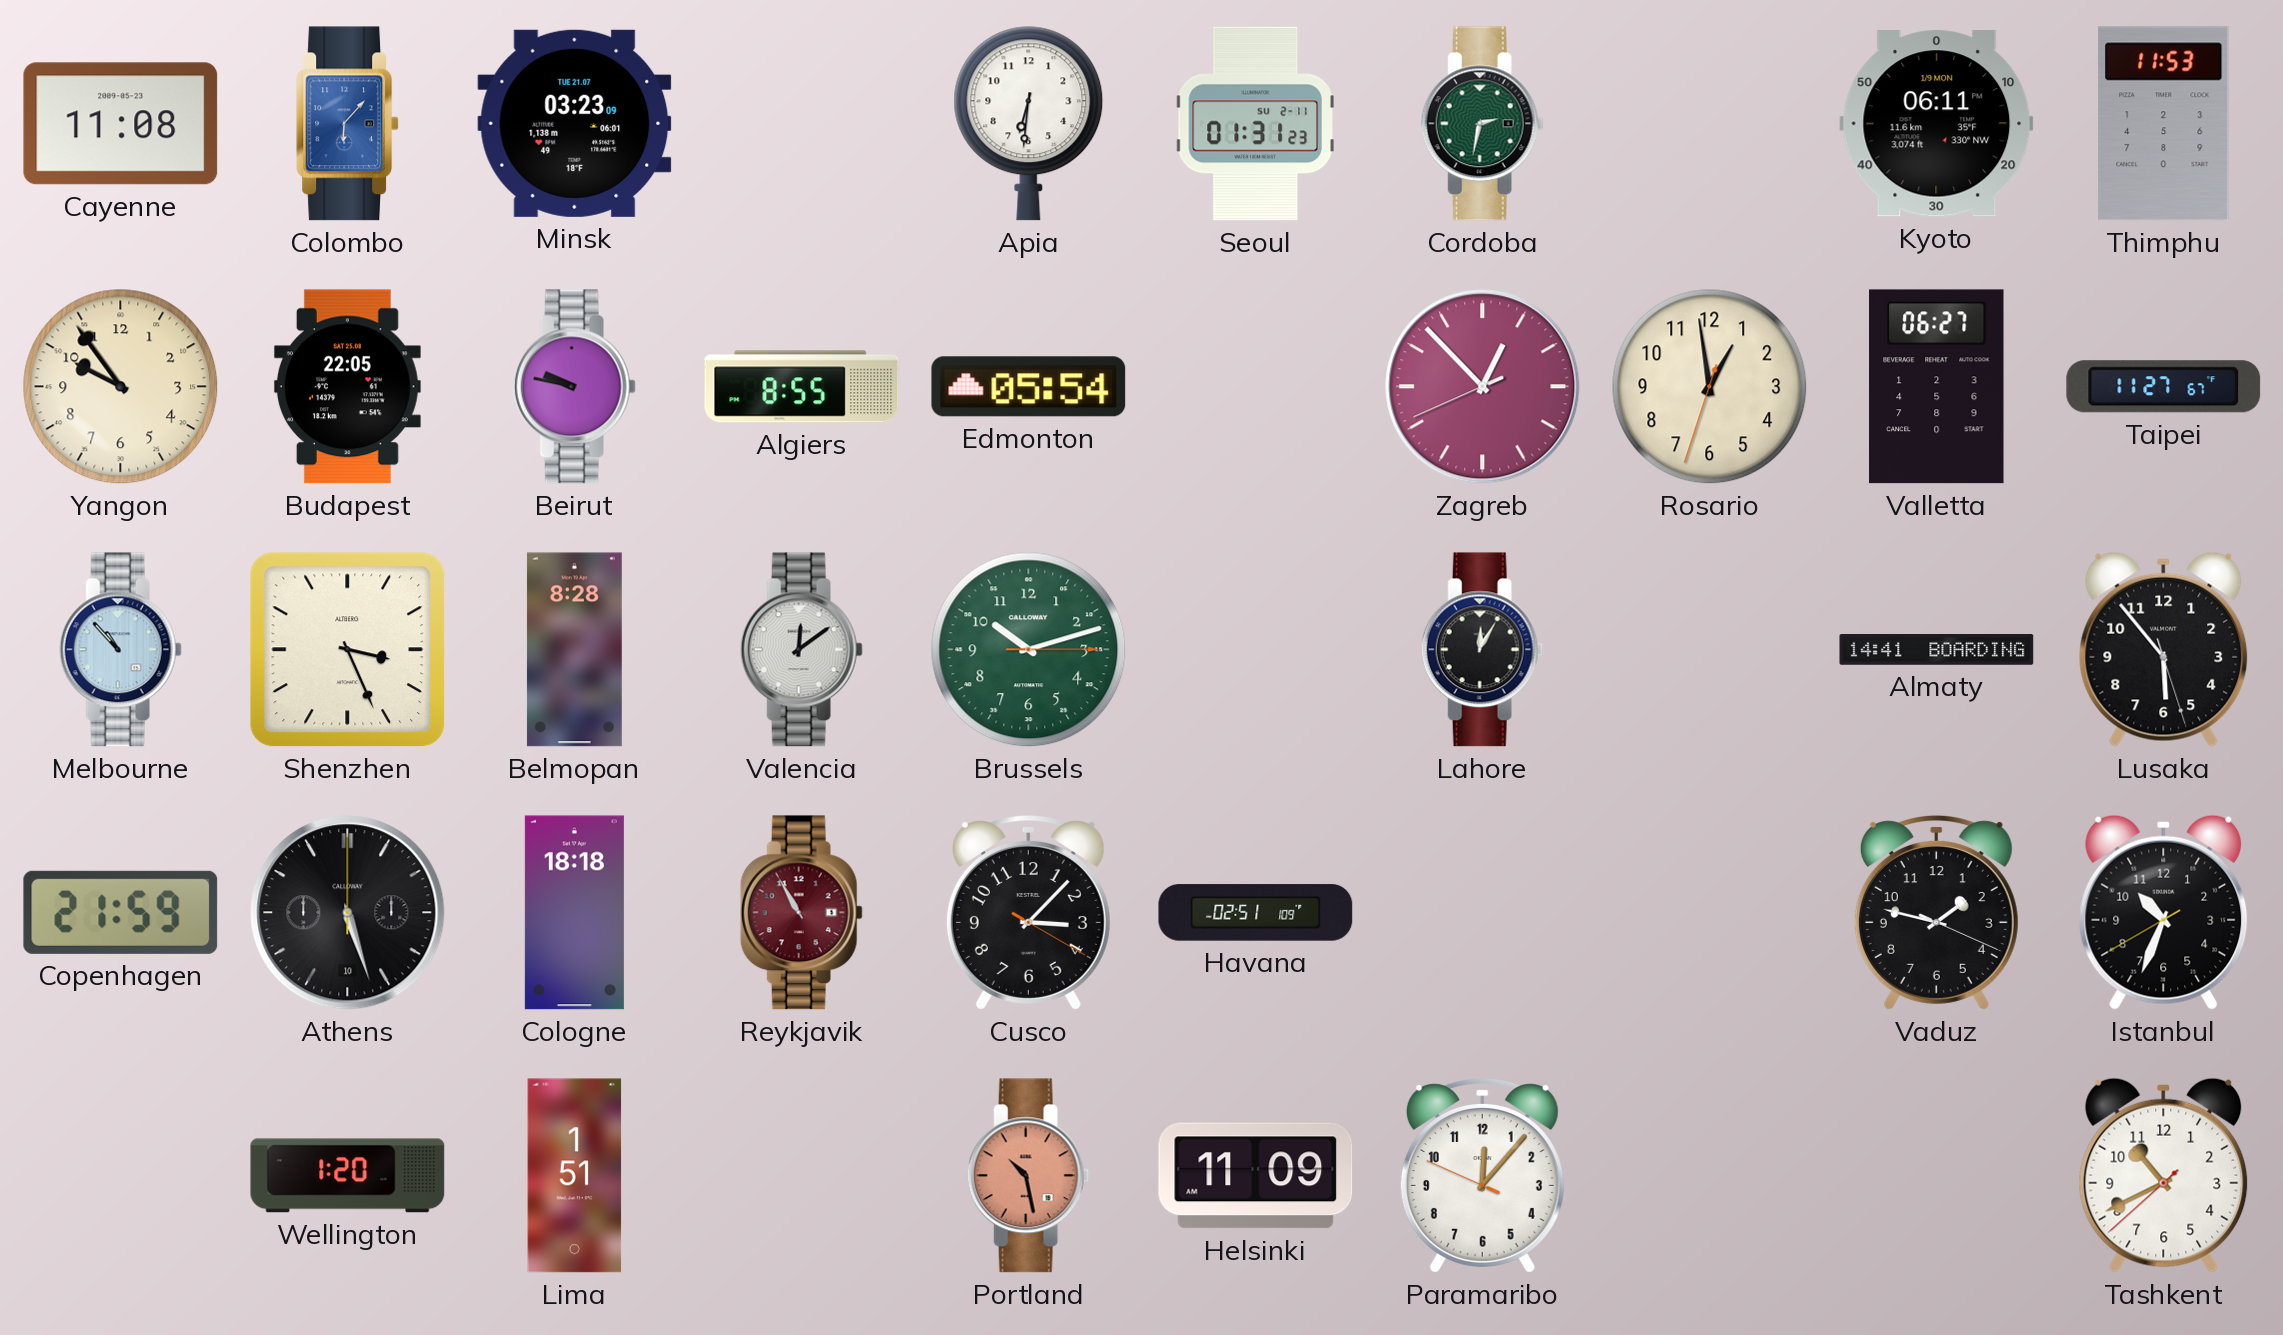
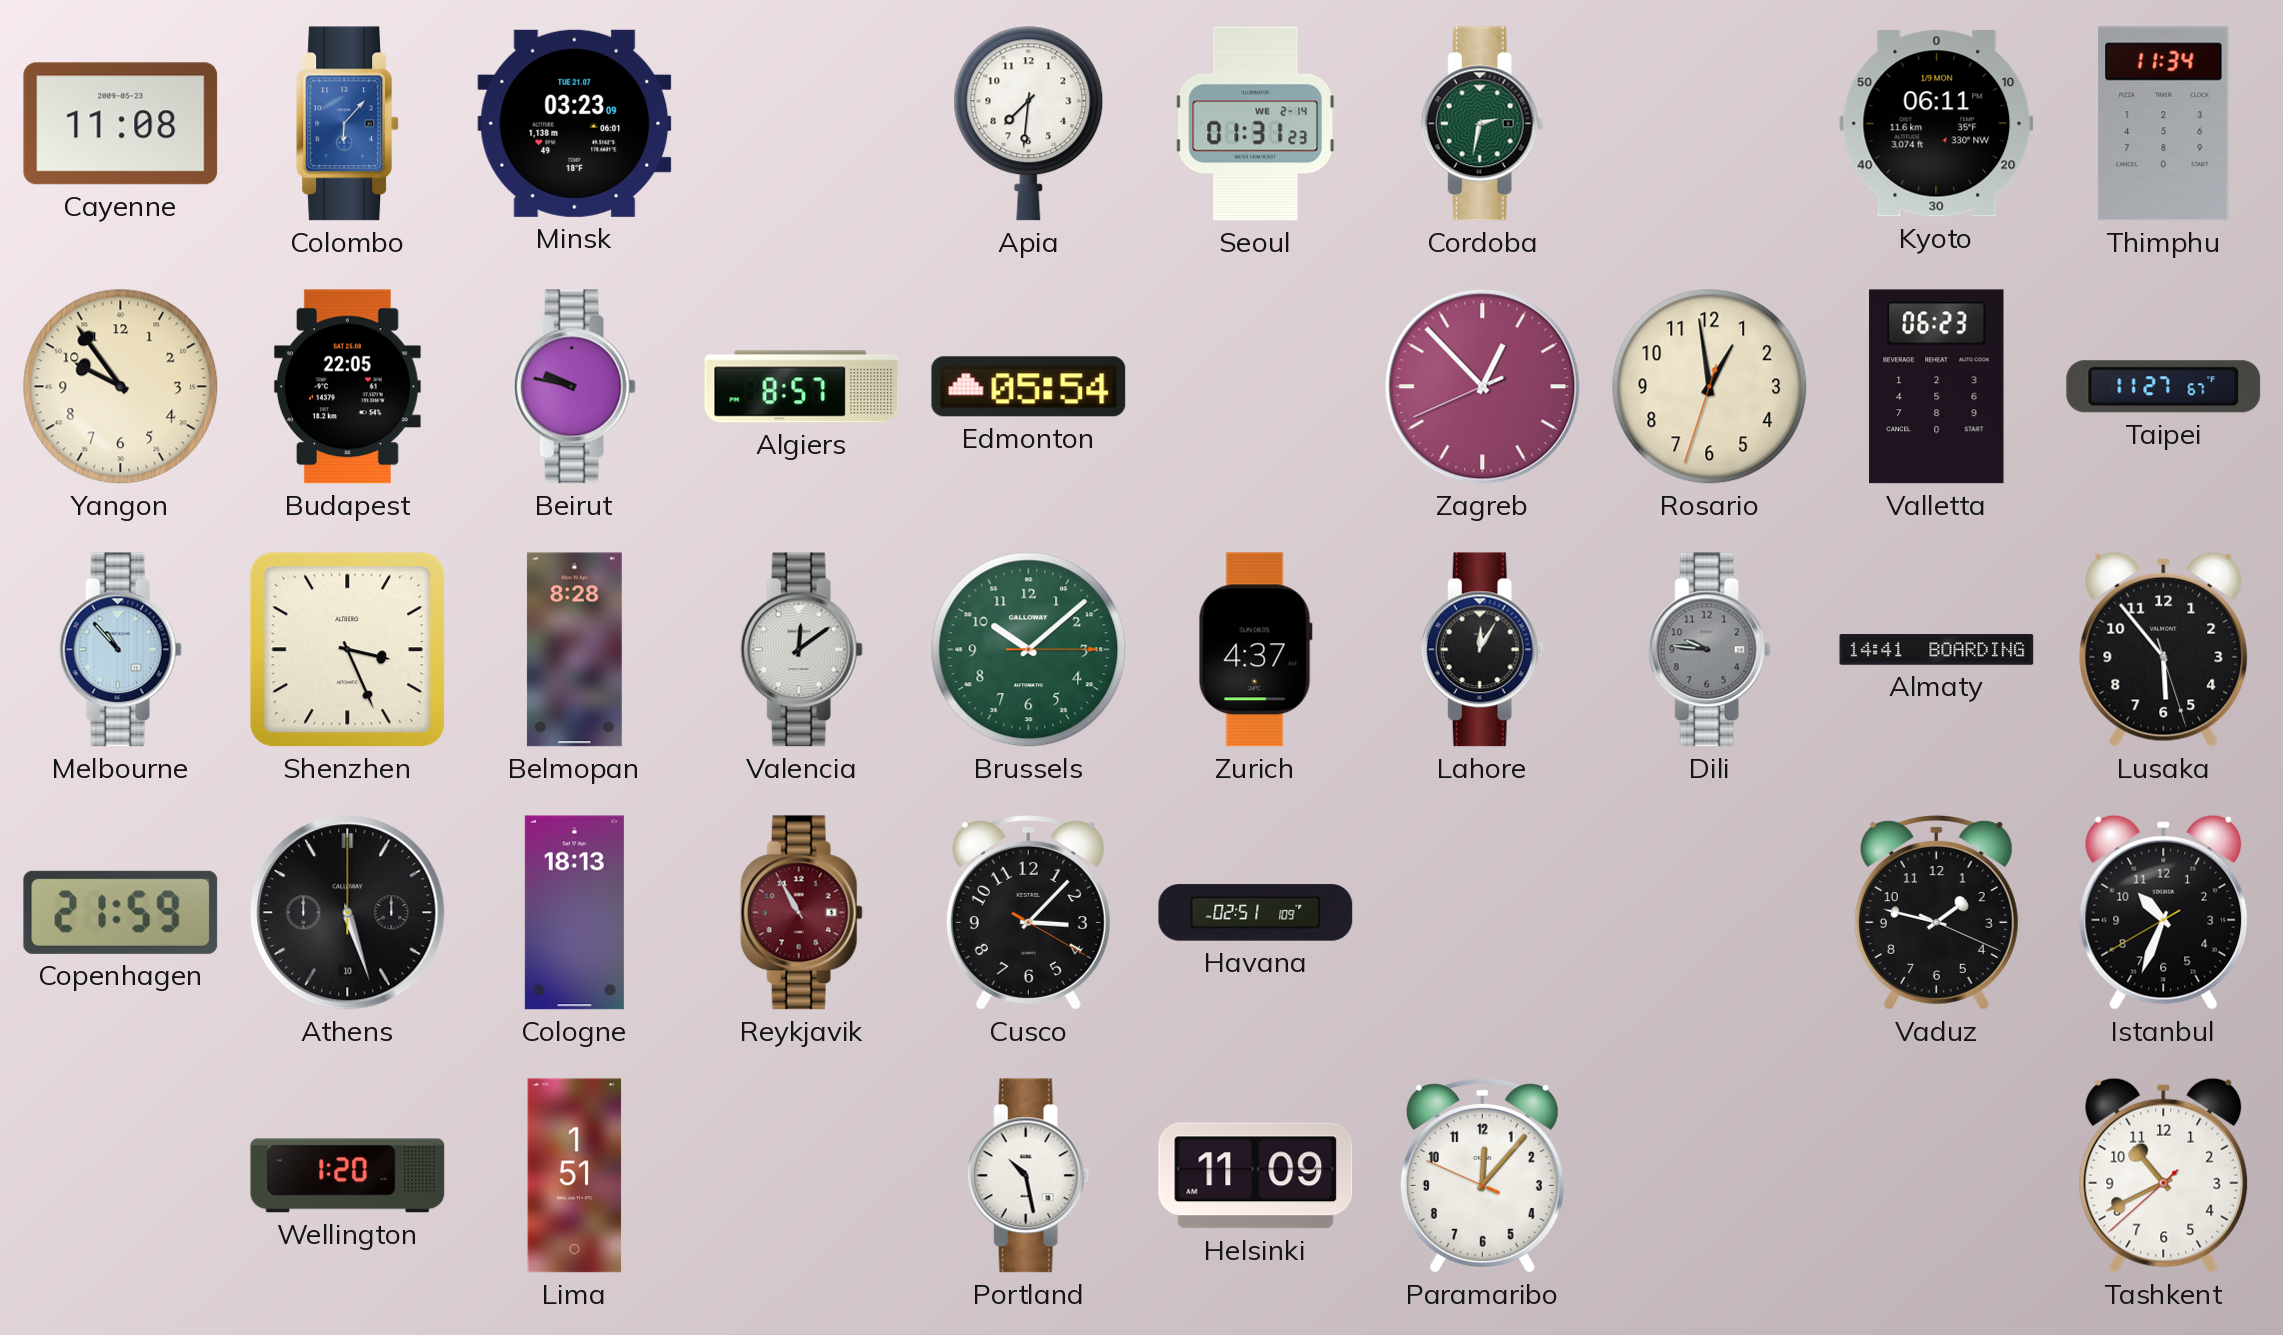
Apia: 6:31 -> 7:31
Seoul date: SU 2-11 -> WE 2-14
Thimphu: 11:53 -> 11:34
Algiers: 8:55 -> 8:57
Valletta: 06:27 -> 06:23
Brussels: 10:12 -> 10:08
Zurich: none -> 4:37
Dili: none -> 9:46
Cologne: 18:18 -> 18:13
Portland dial: salmon -> white
